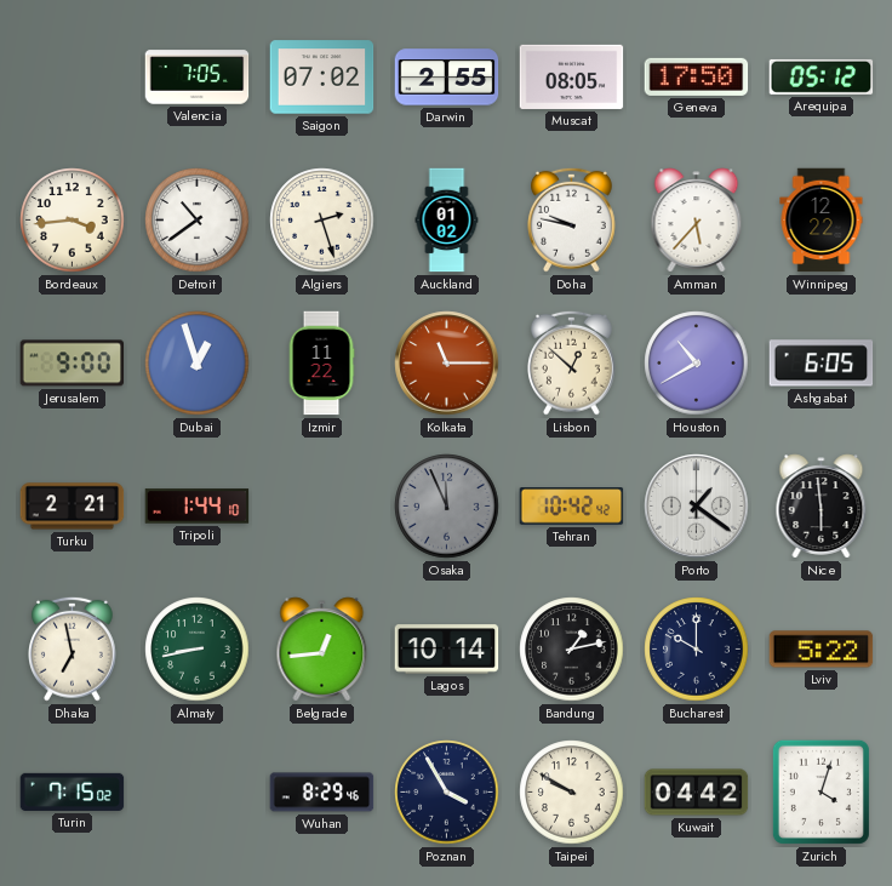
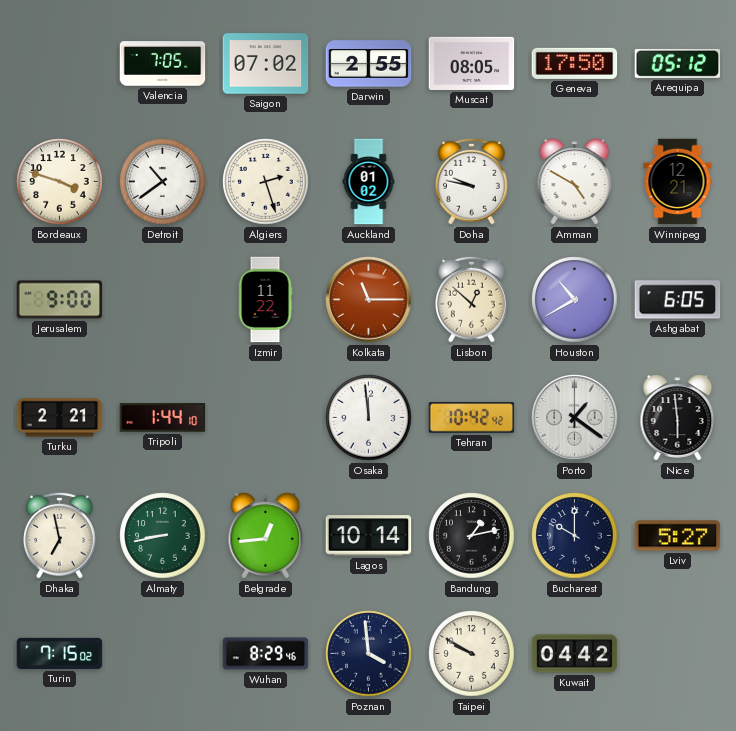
Bordeaux: 3:44 -> 3:48
Amman: 5:37 -> 4:50
Winnipeg: 12:22 -> 12:21
Dubai: 12:57 -> none
Osaka: 11:56 -> 11:59
Osaka dial: grey -> white
Lviv: 5:22 -> 5:27
Poznan: 3:55 -> 3:59
Zurich: 4:03 -> none
